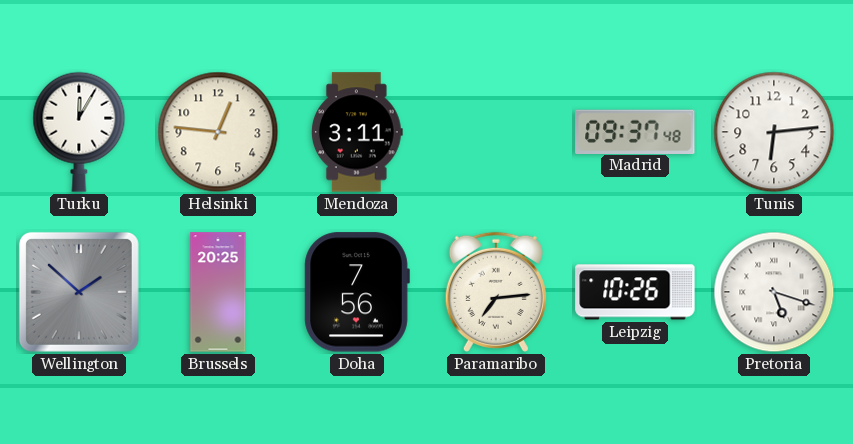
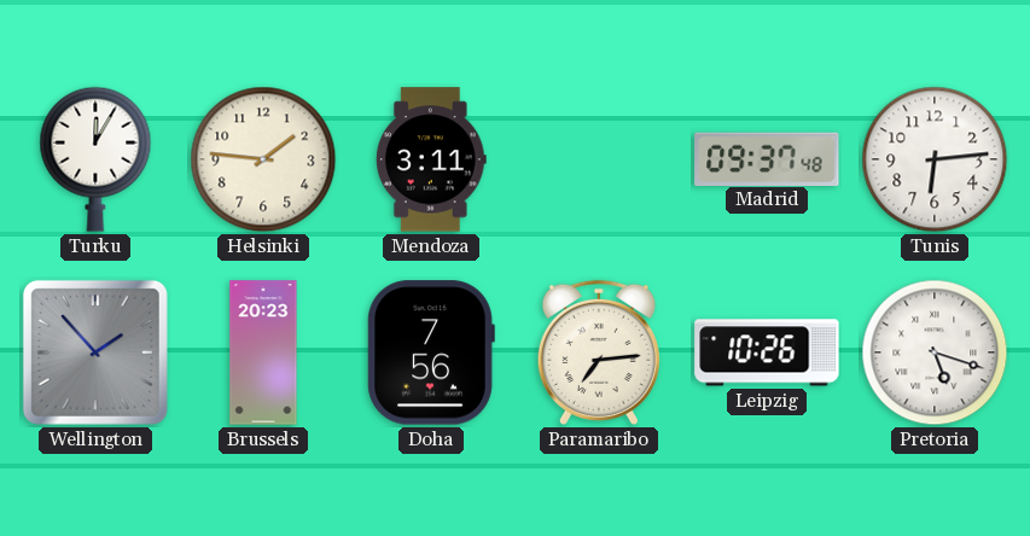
Helsinki: 12:46 -> 1:46
Wellington: 1:52 -> 1:53
Brussels: 20:25 -> 20:23
